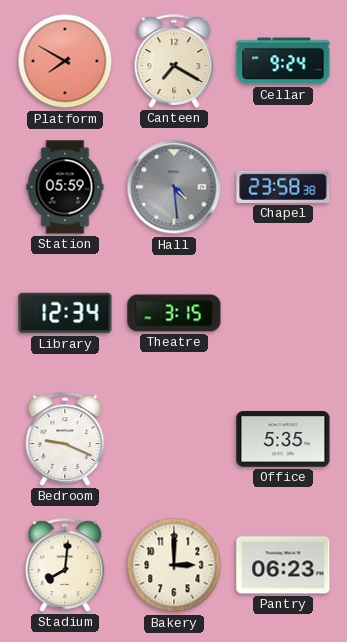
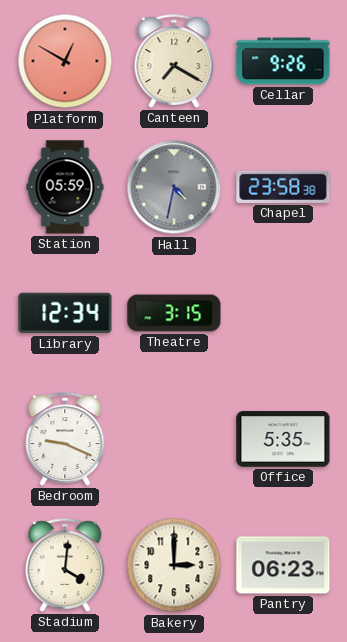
Platform: 7:50 -> 12:50
Cellar: 9:24 -> 9:26
Hall: 4:29 -> 4:32
Stadium: 8:01 -> 4:01
